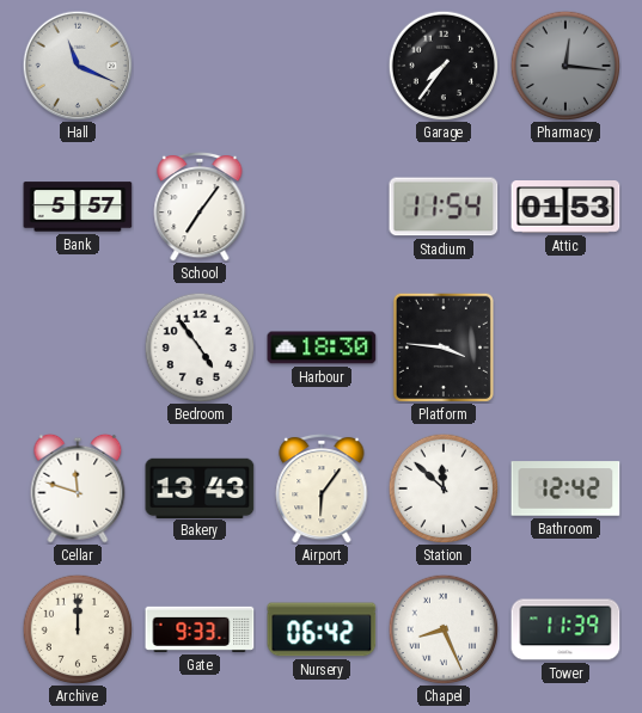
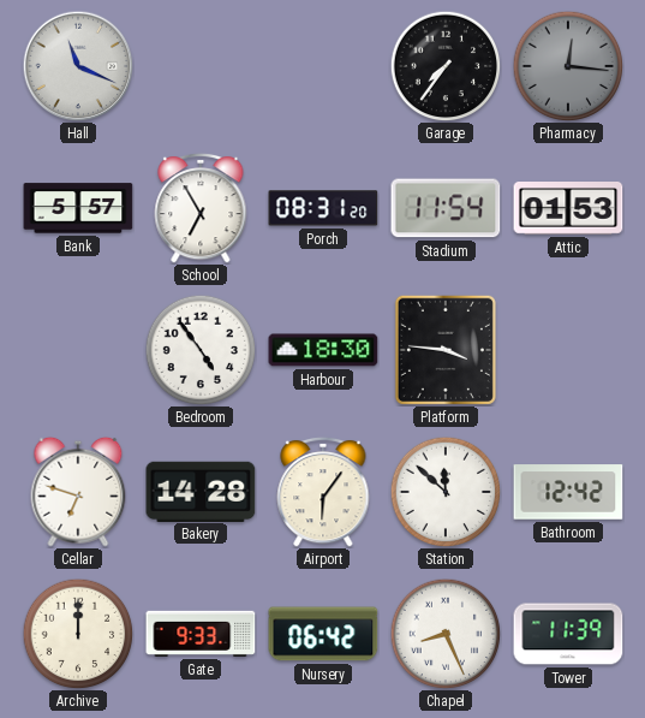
School: 7:06 -> 6:55
Porch: none -> 08:31
Cellar: 11:48 -> 6:48
Bakery: 13:43 -> 14:28
